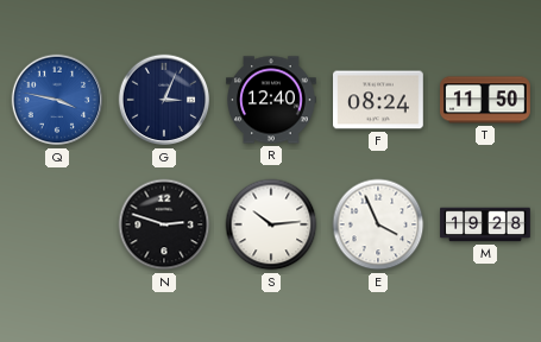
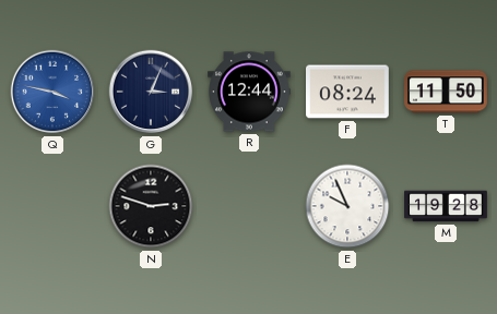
R: 12:40 -> 12:44
S: 10:14 -> none
E: 3:56 -> 9:56
